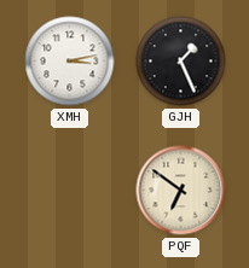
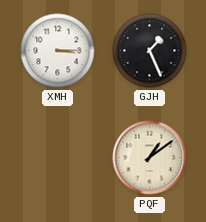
XMH: 3:13 -> 3:15
PQF: 6:51 -> 1:09
